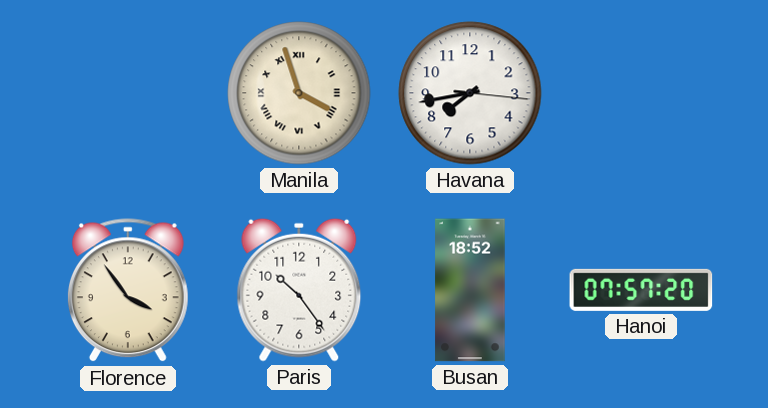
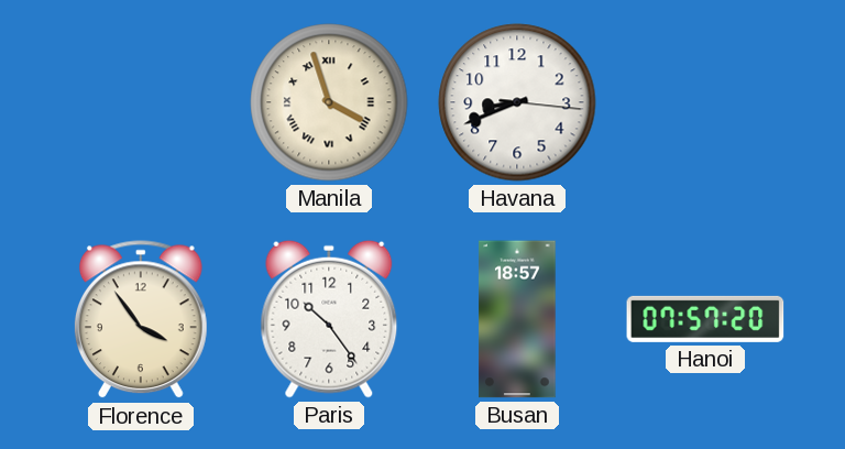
Havana: 7:43 -> 8:41
Busan: 18:52 -> 18:57
